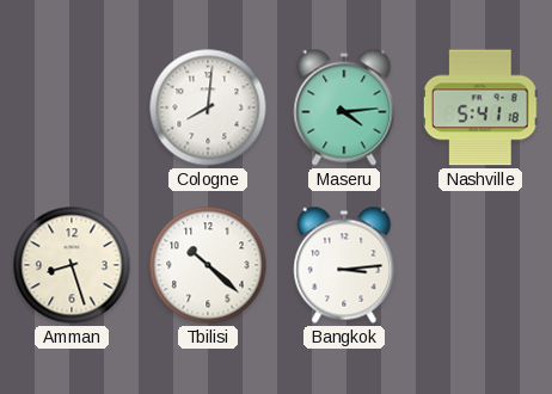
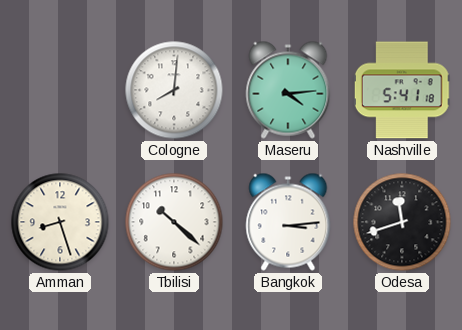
Odesa: none -> 11:42
